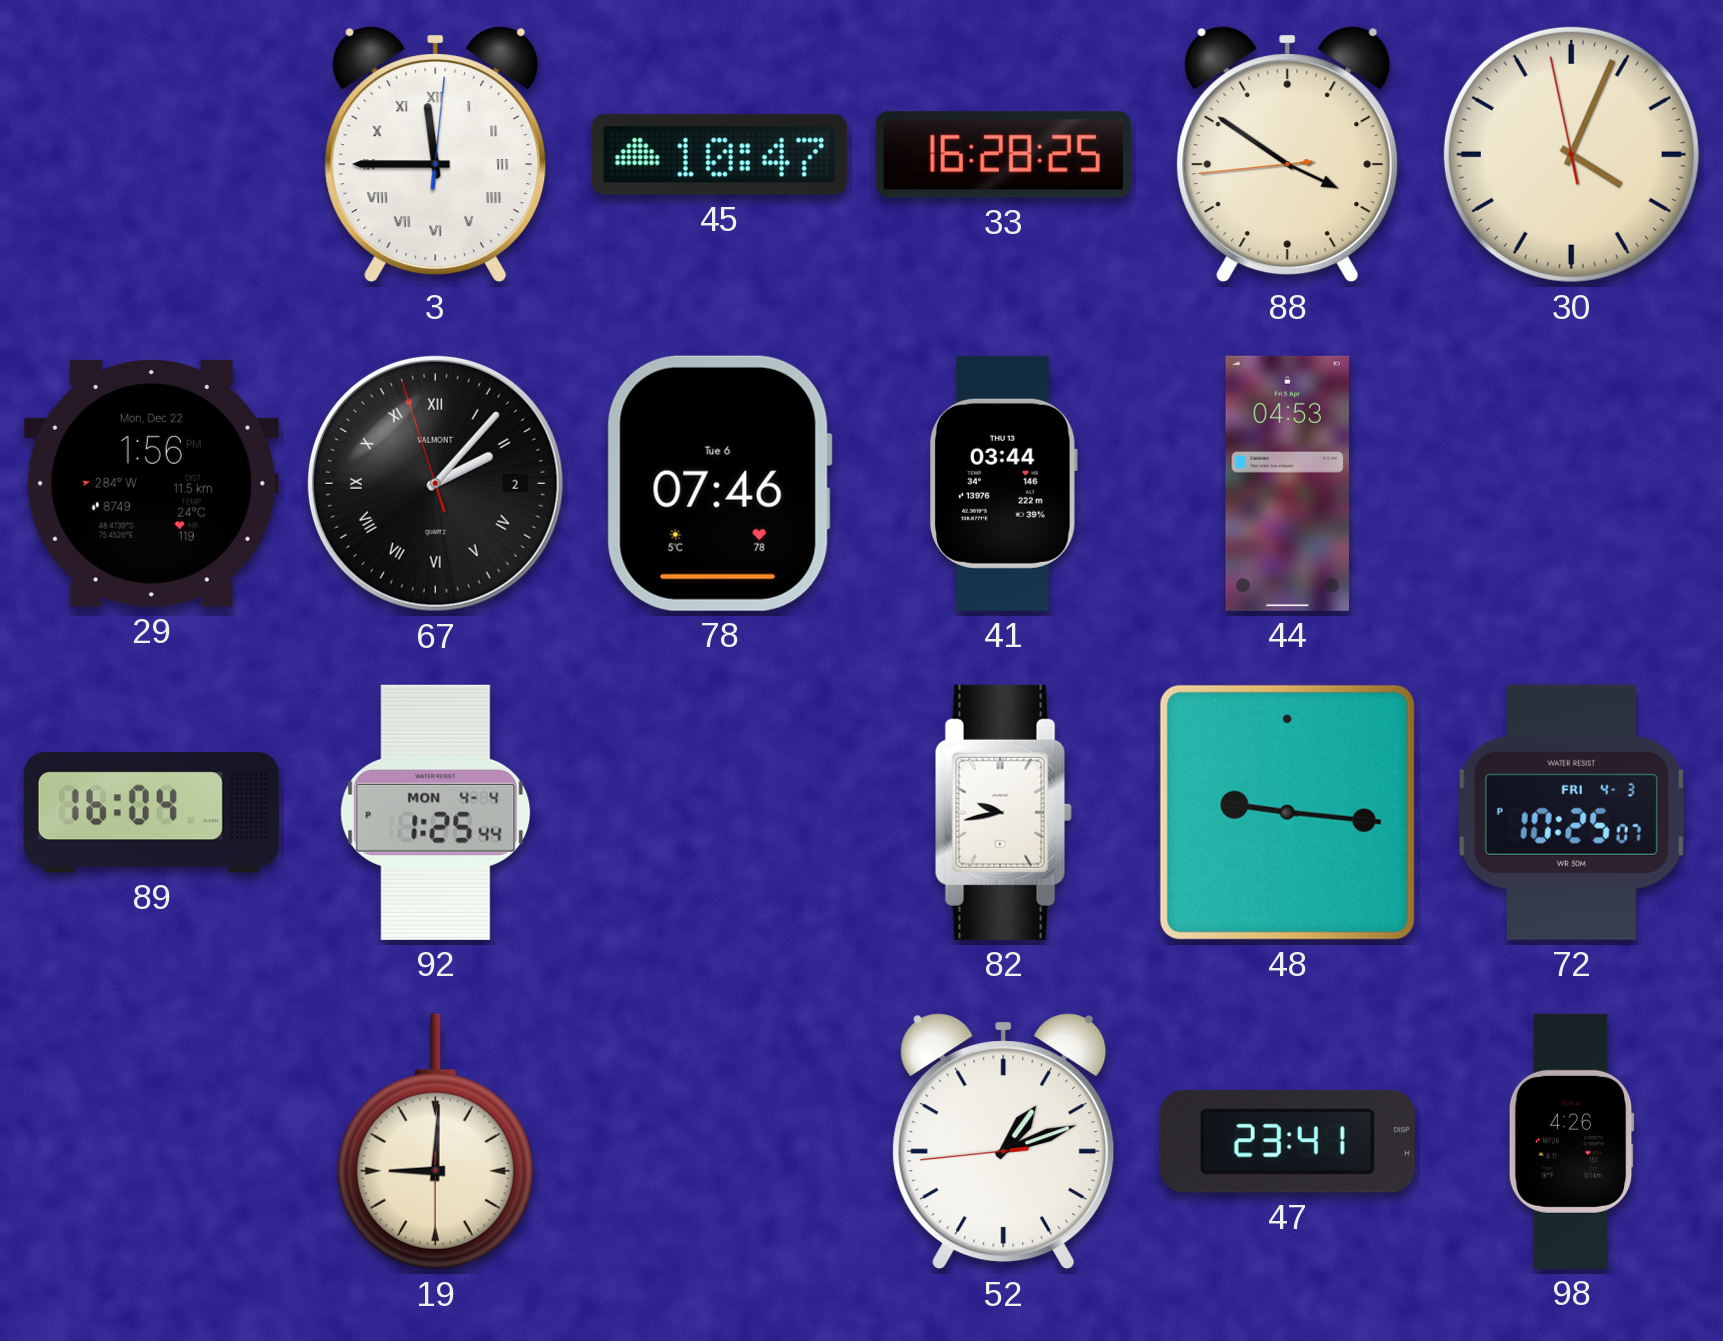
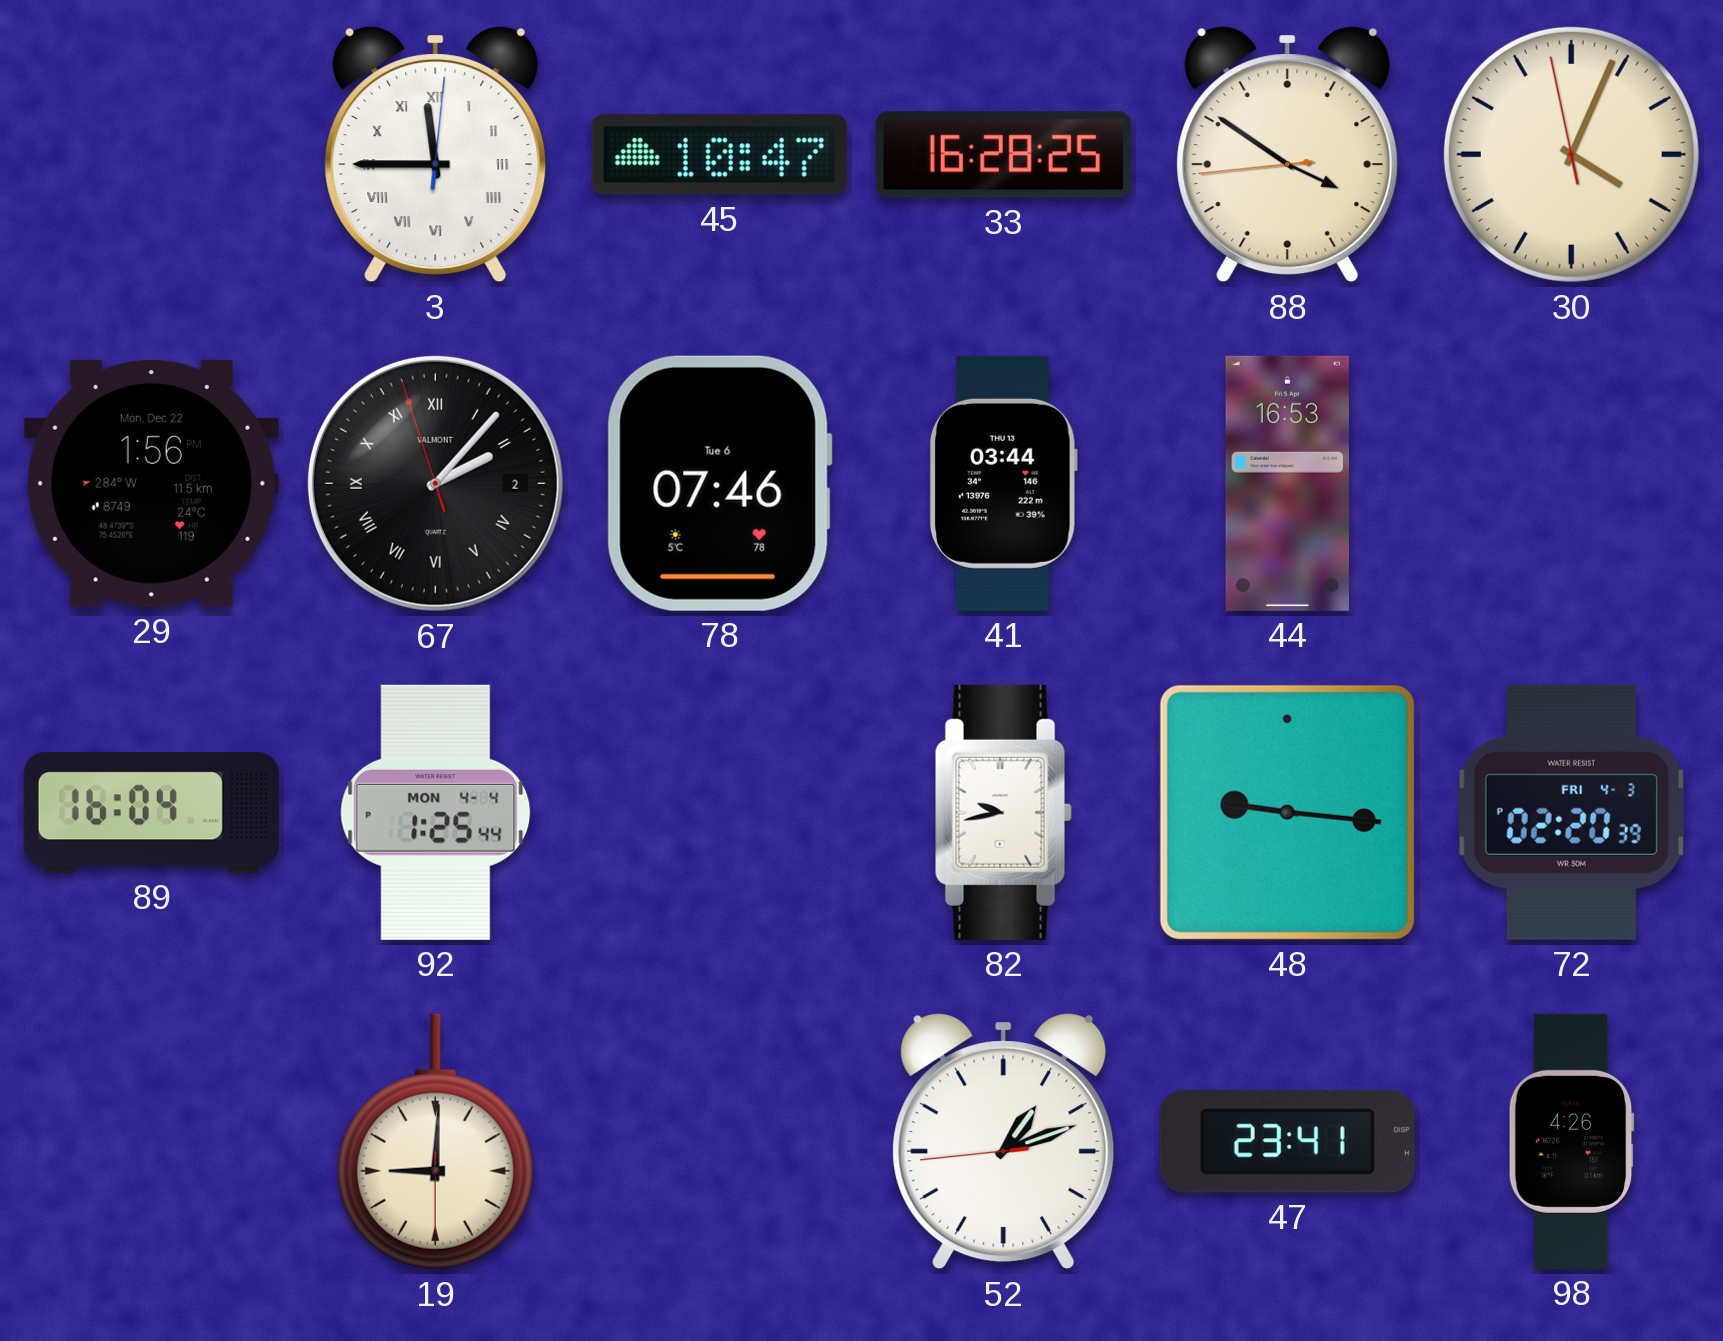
44: 04:53 -> 16:53
72: 10:25 -> 02:20
